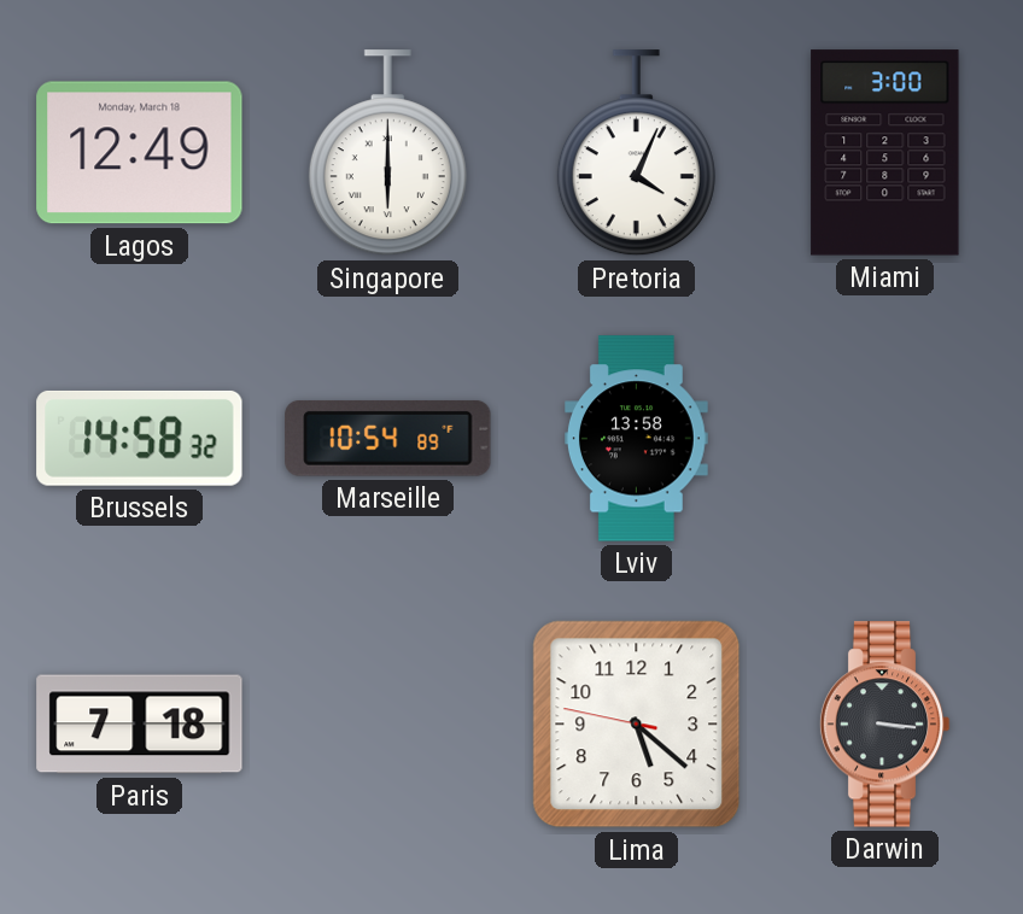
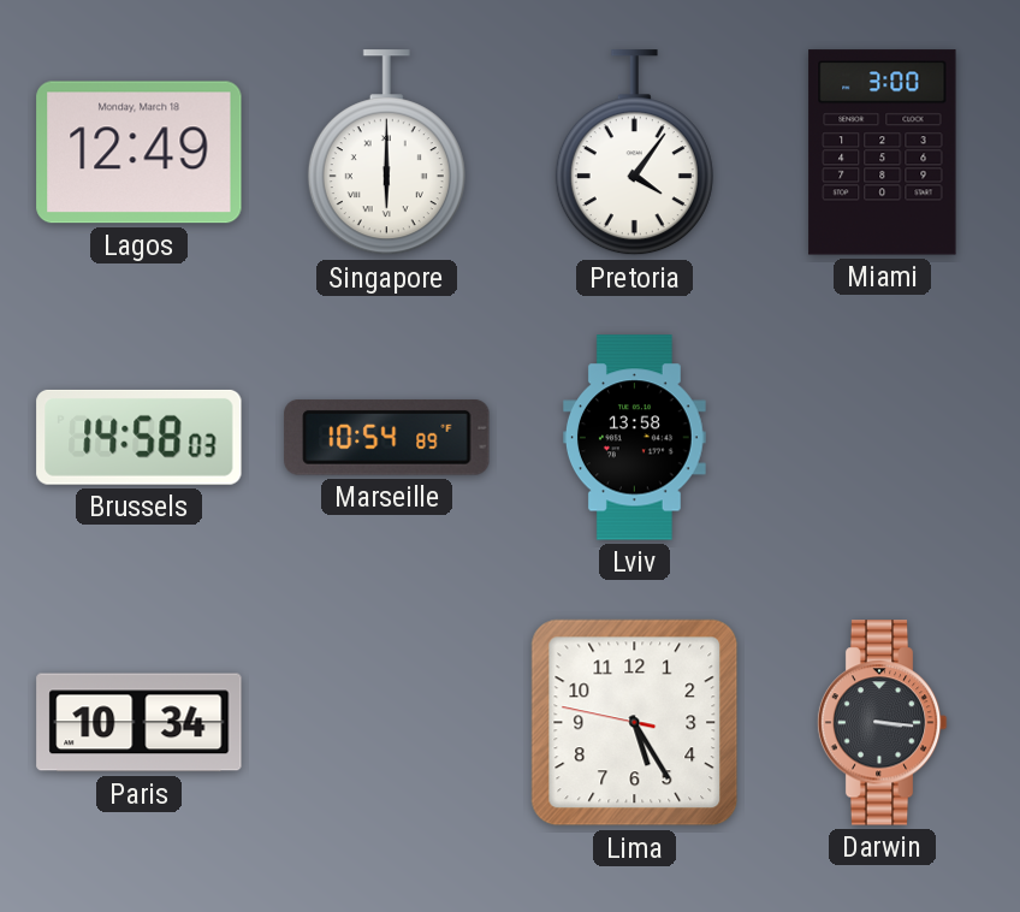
Pretoria: 4:04 -> 4:06
Brussels: 14:58:32 -> 14:58:03
Paris: 7:18 -> 10:34
Lima: 5:21 -> 5:24
